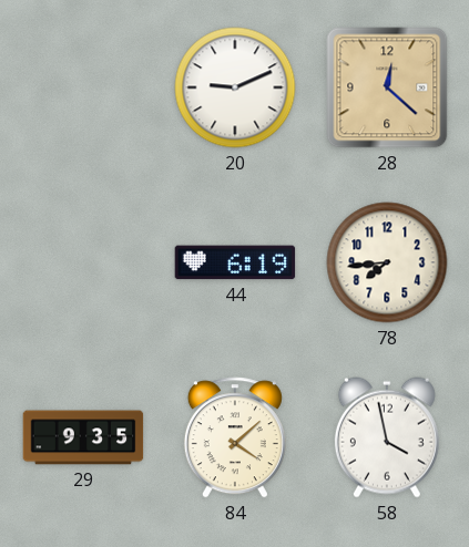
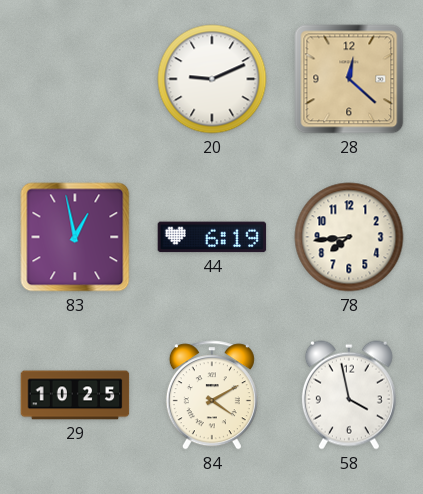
83: none -> 12:58
29: 9:35 -> 10:25
84: 4:08 -> 4:10
